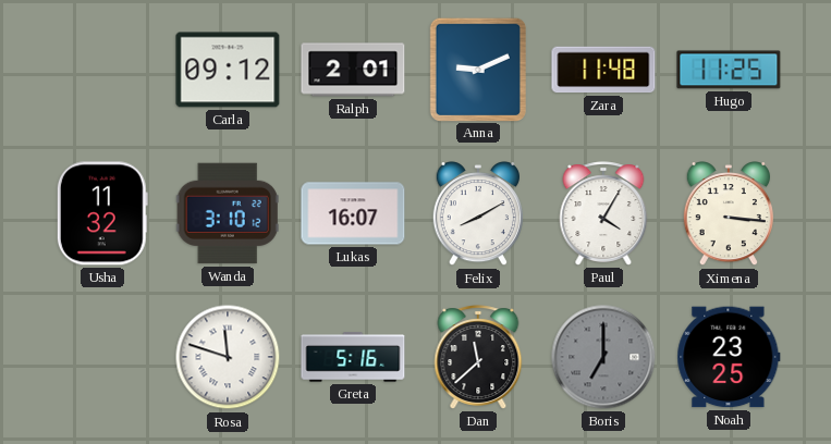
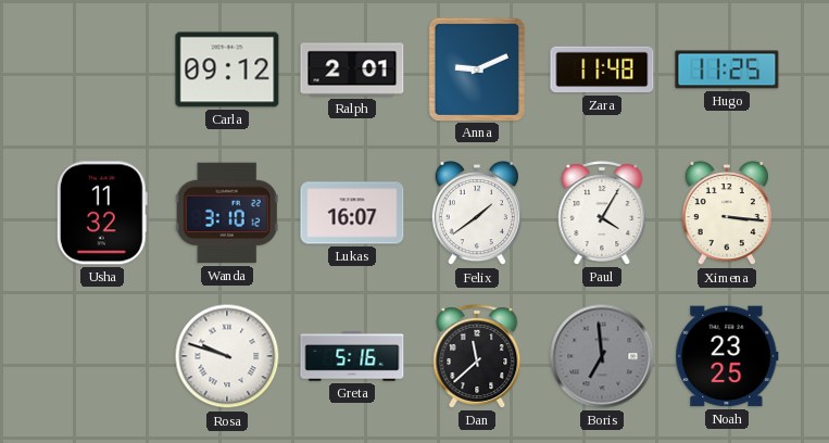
Felix: 8:10 -> 1:39
Rosa: 11:48 -> 9:48
Boris: 7:00 -> 6:59
